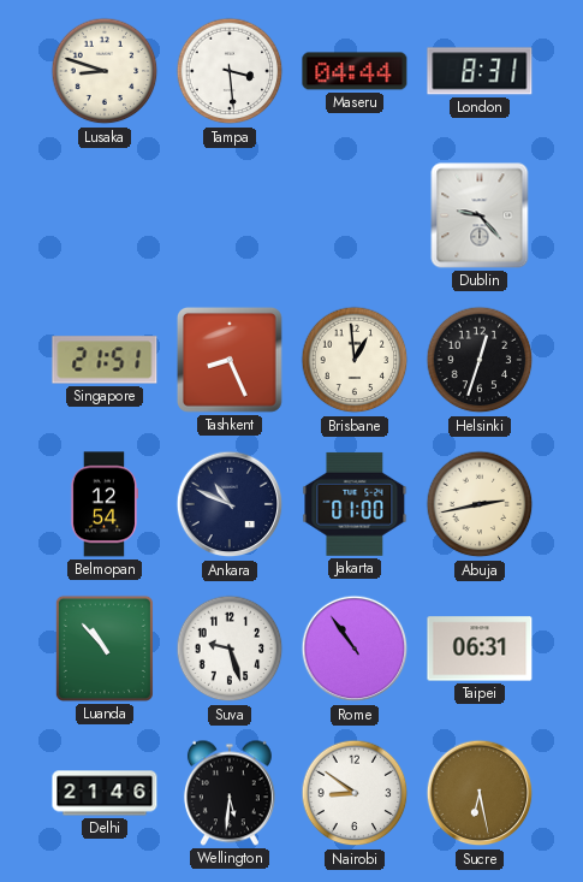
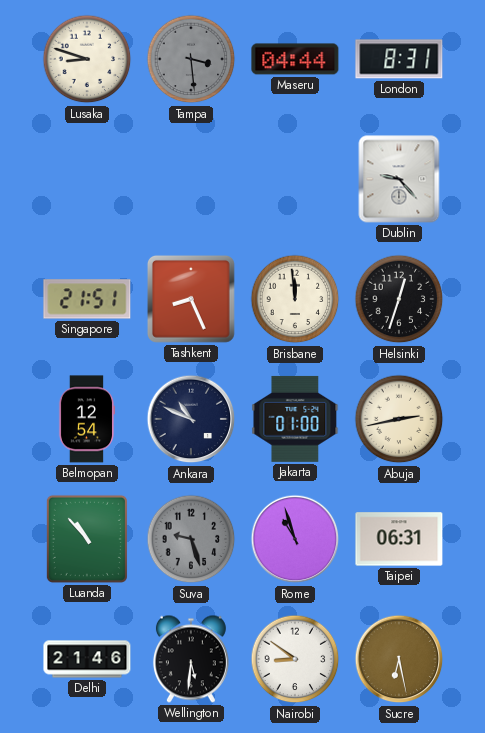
Tampa dial: white -> grey
Brisbane: 12:59 -> 11:59
Suva dial: white -> grey
Rome: 10:54 -> 10:57
